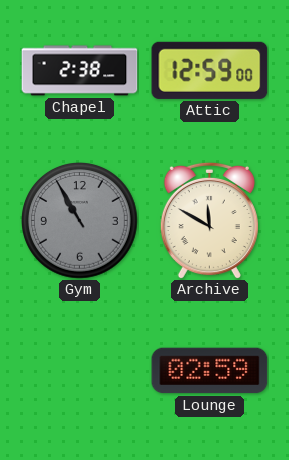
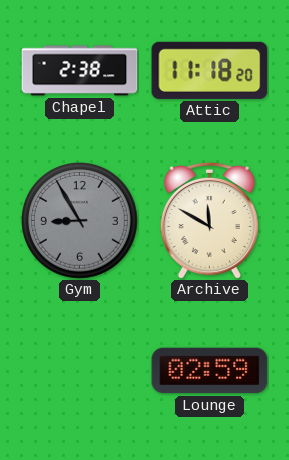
Attic: 12:59 -> 11:18
Gym: 10:55 -> 8:55
